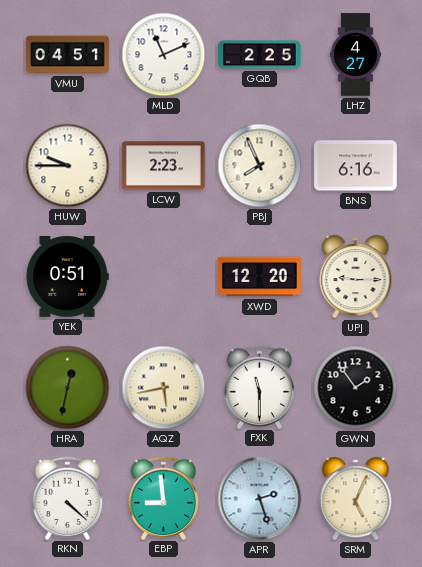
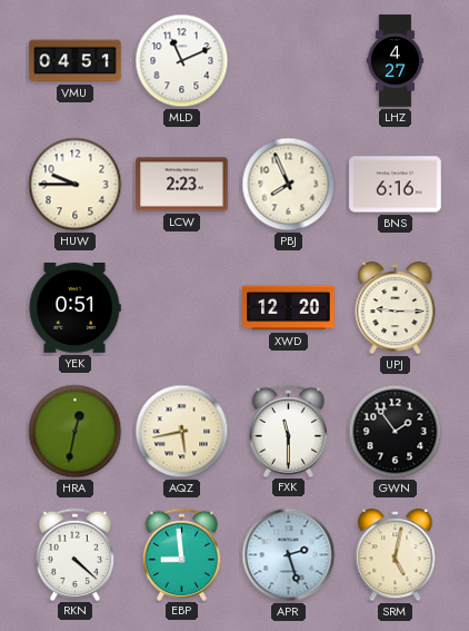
GQB: 2:25 -> none
SRM: 5:04 -> 5:02
